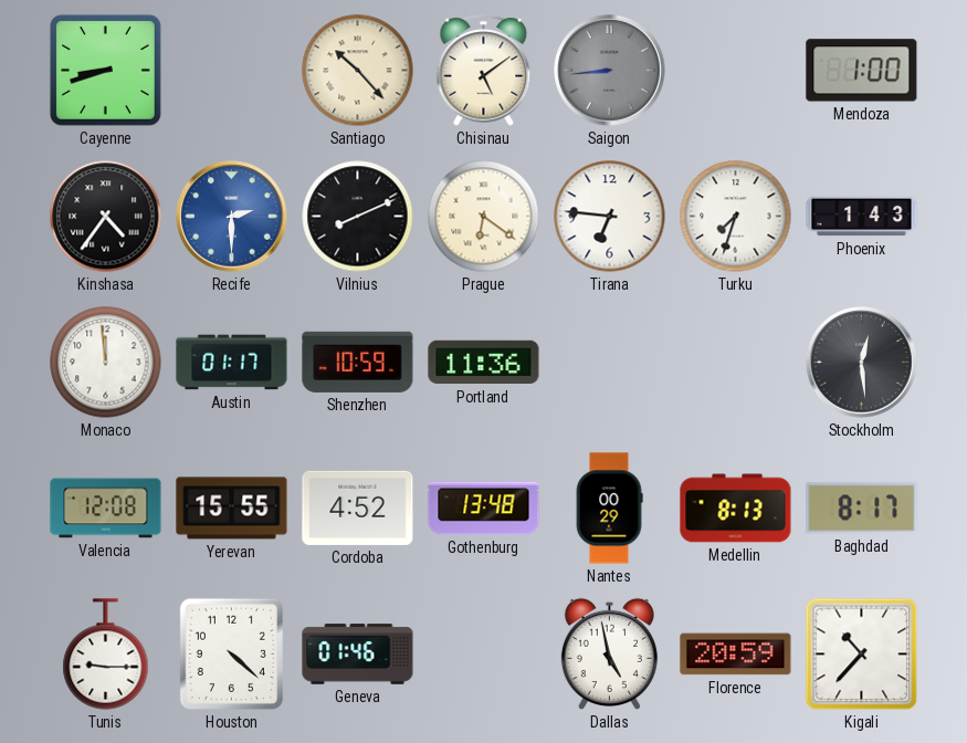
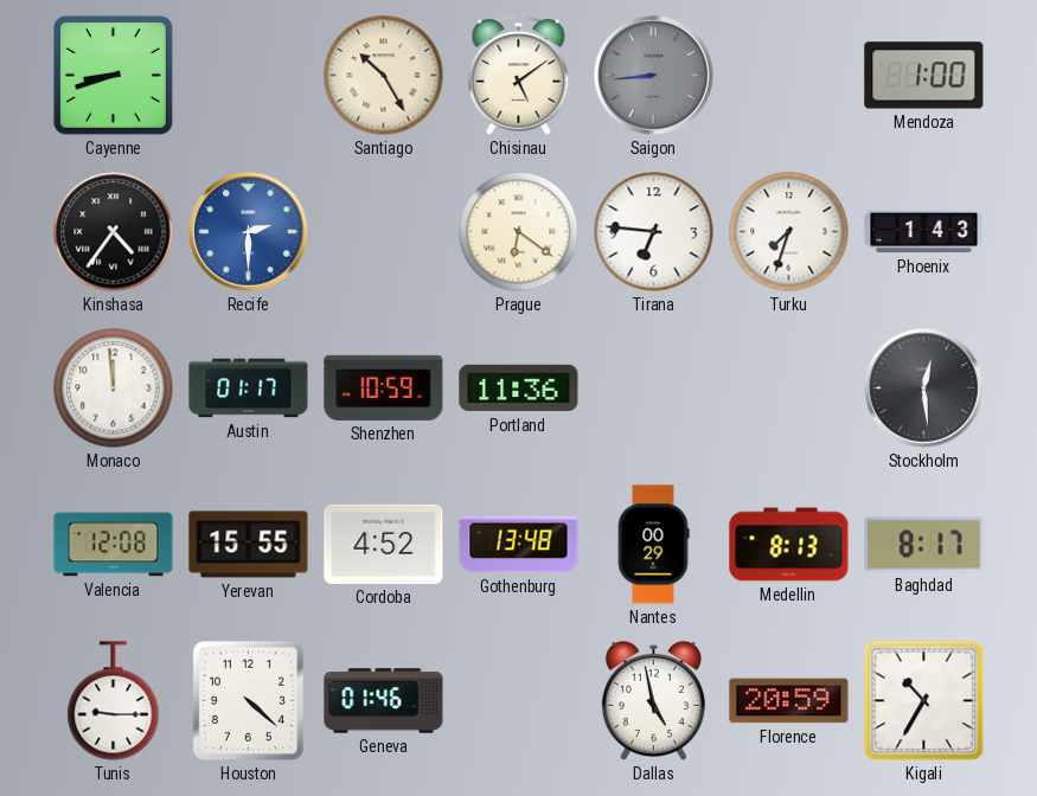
Santiago: 10:23 -> 10:25
Vilnius: 8:11 -> none
Kigali: 10:37 -> 10:35
